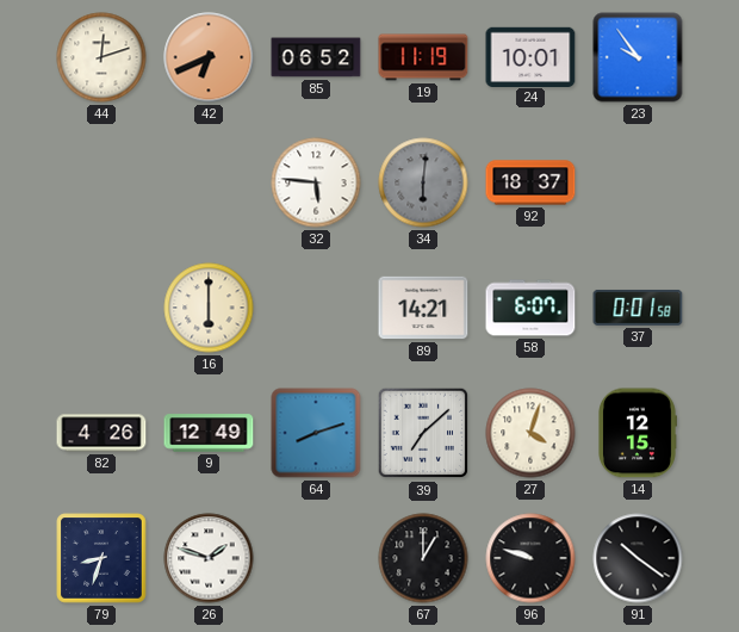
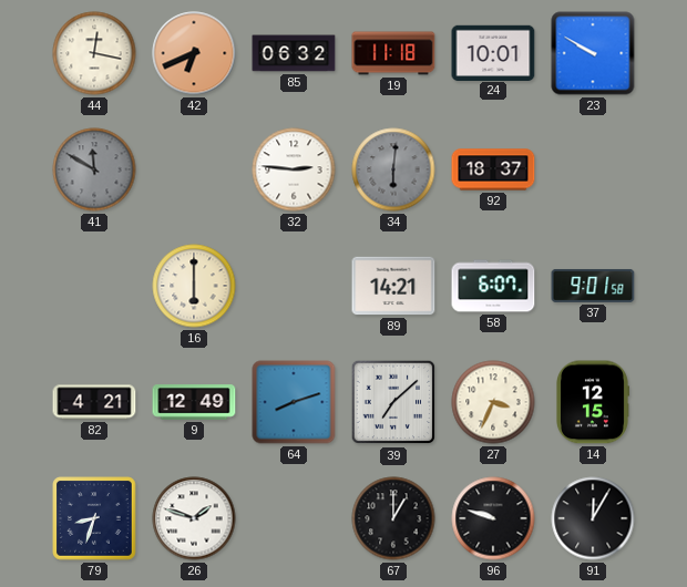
44: 12:12 -> 12:17
85: 06:52 -> 06:32
19: 11:19 -> 11:18
23: 9:54 -> 9:50
41: none -> 11:50
32: 5:46 -> 2:46
37: 0:01 -> 9:01
82: 4:26 -> 4:21
27: 4:03 -> 3:34
91: 10:21 -> 12:05
